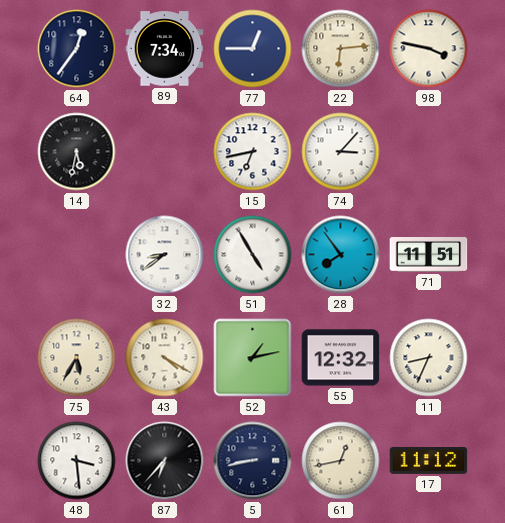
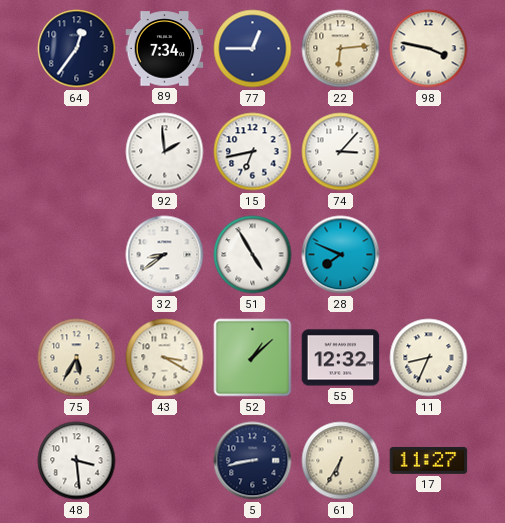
14: 5:32 -> none
92: none -> 1:59
28: 7:54 -> 7:49
71: 11:51 -> none
43: 4:20 -> 3:20
52: 1:13 -> 1:08
87: 6:37 -> none
61: 12:43 -> 6:35
17: 11:12 -> 11:27
